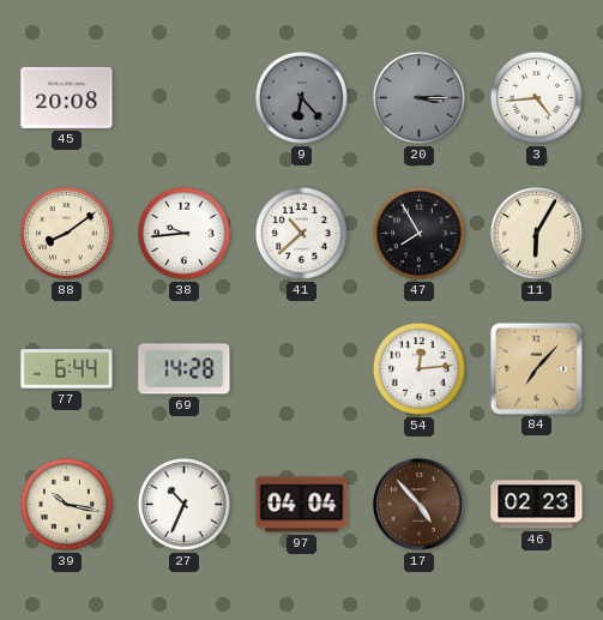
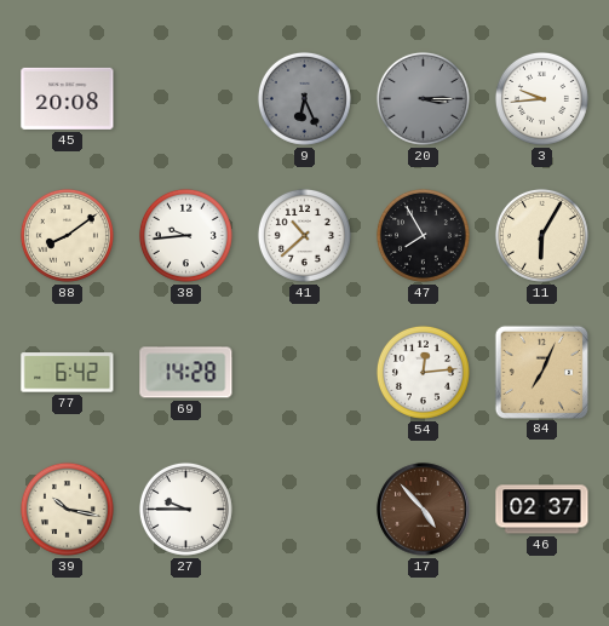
9: 6:23 -> 6:26
3: 4:44 -> 9:44
77: 6:44 -> 6:42
84: 7:07 -> 7:04
27: 10:34 -> 9:45
97: 04:04 -> none
46: 02:23 -> 02:37
